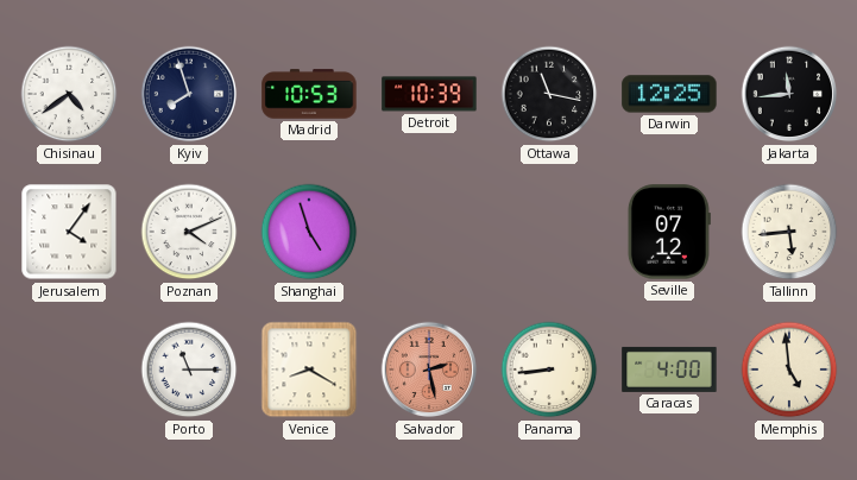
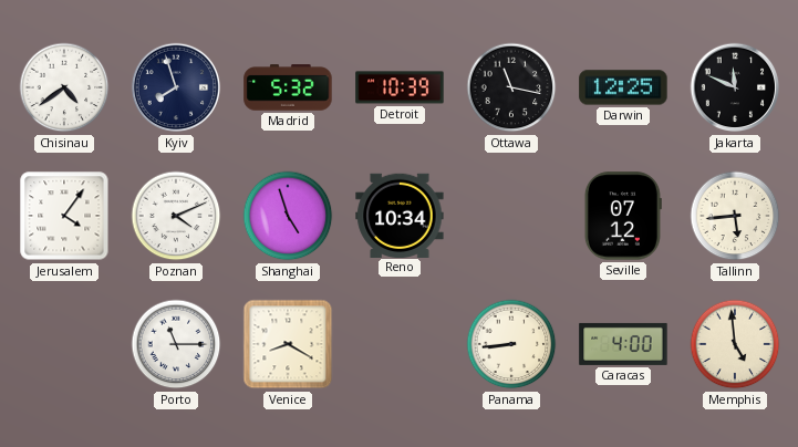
Madrid: 10:53 -> 5:32
Jakarta: 11:44 -> 11:49
Reno: none -> 10:34
Salvador: 2:28 -> none
